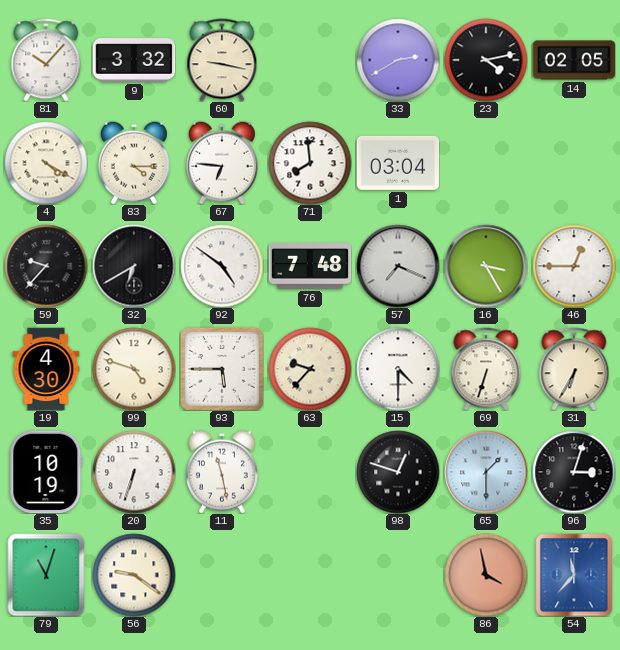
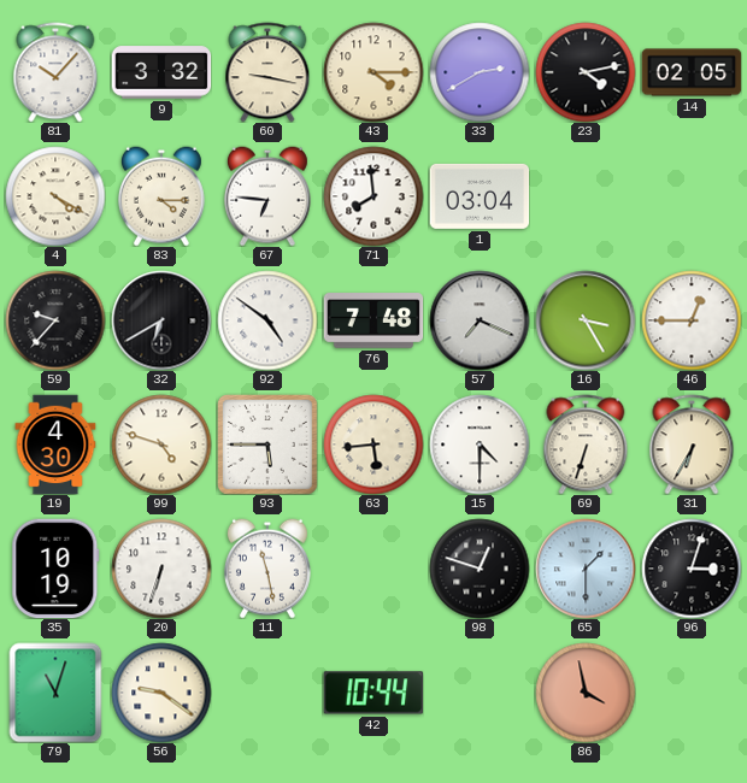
43: none -> 4:15
63: 9:37 -> 5:44
42: none -> 10:44
54: 11:37 -> none
